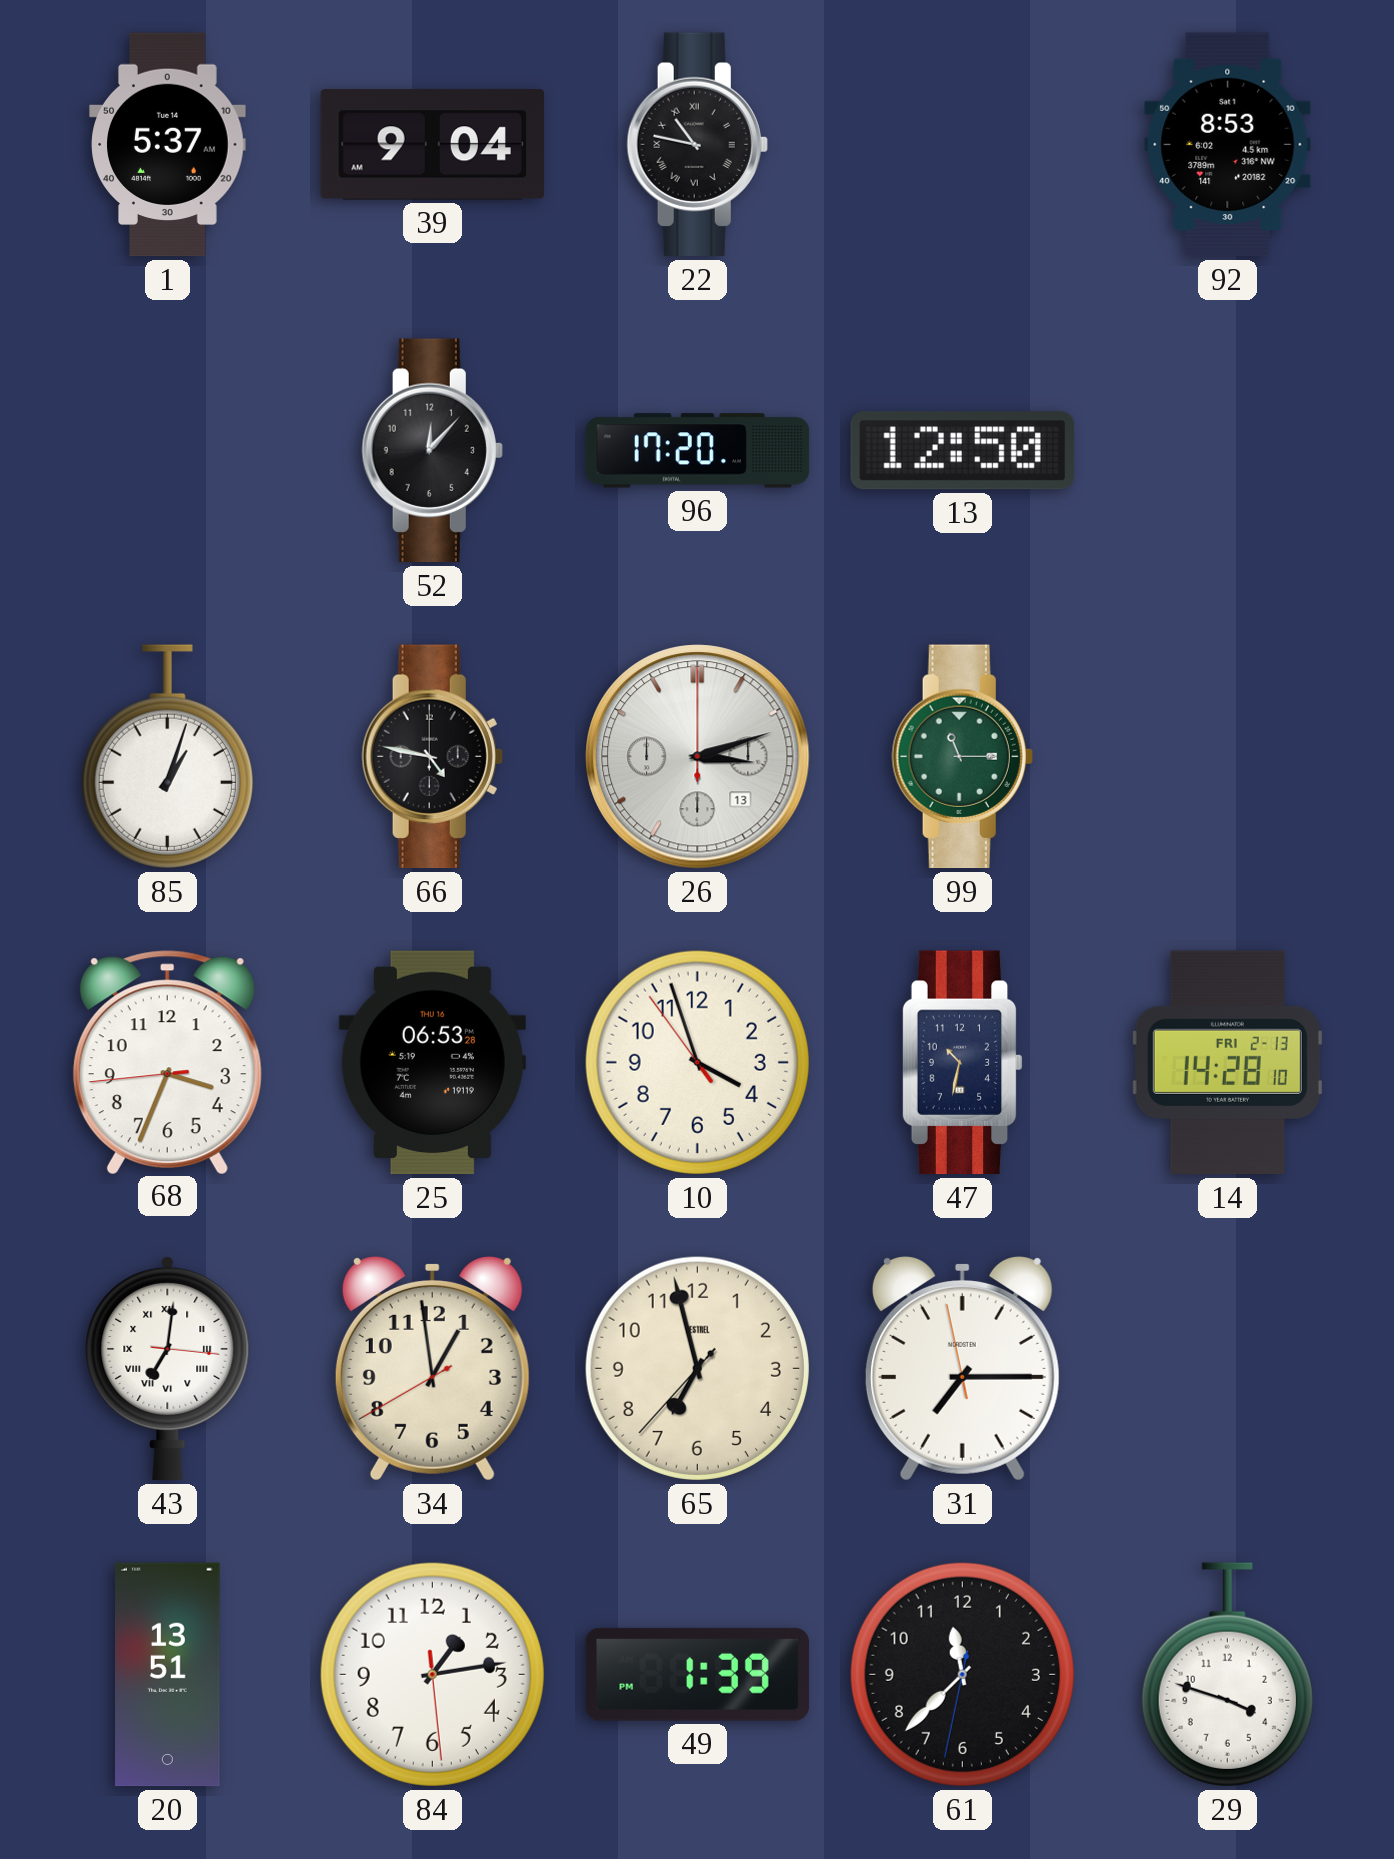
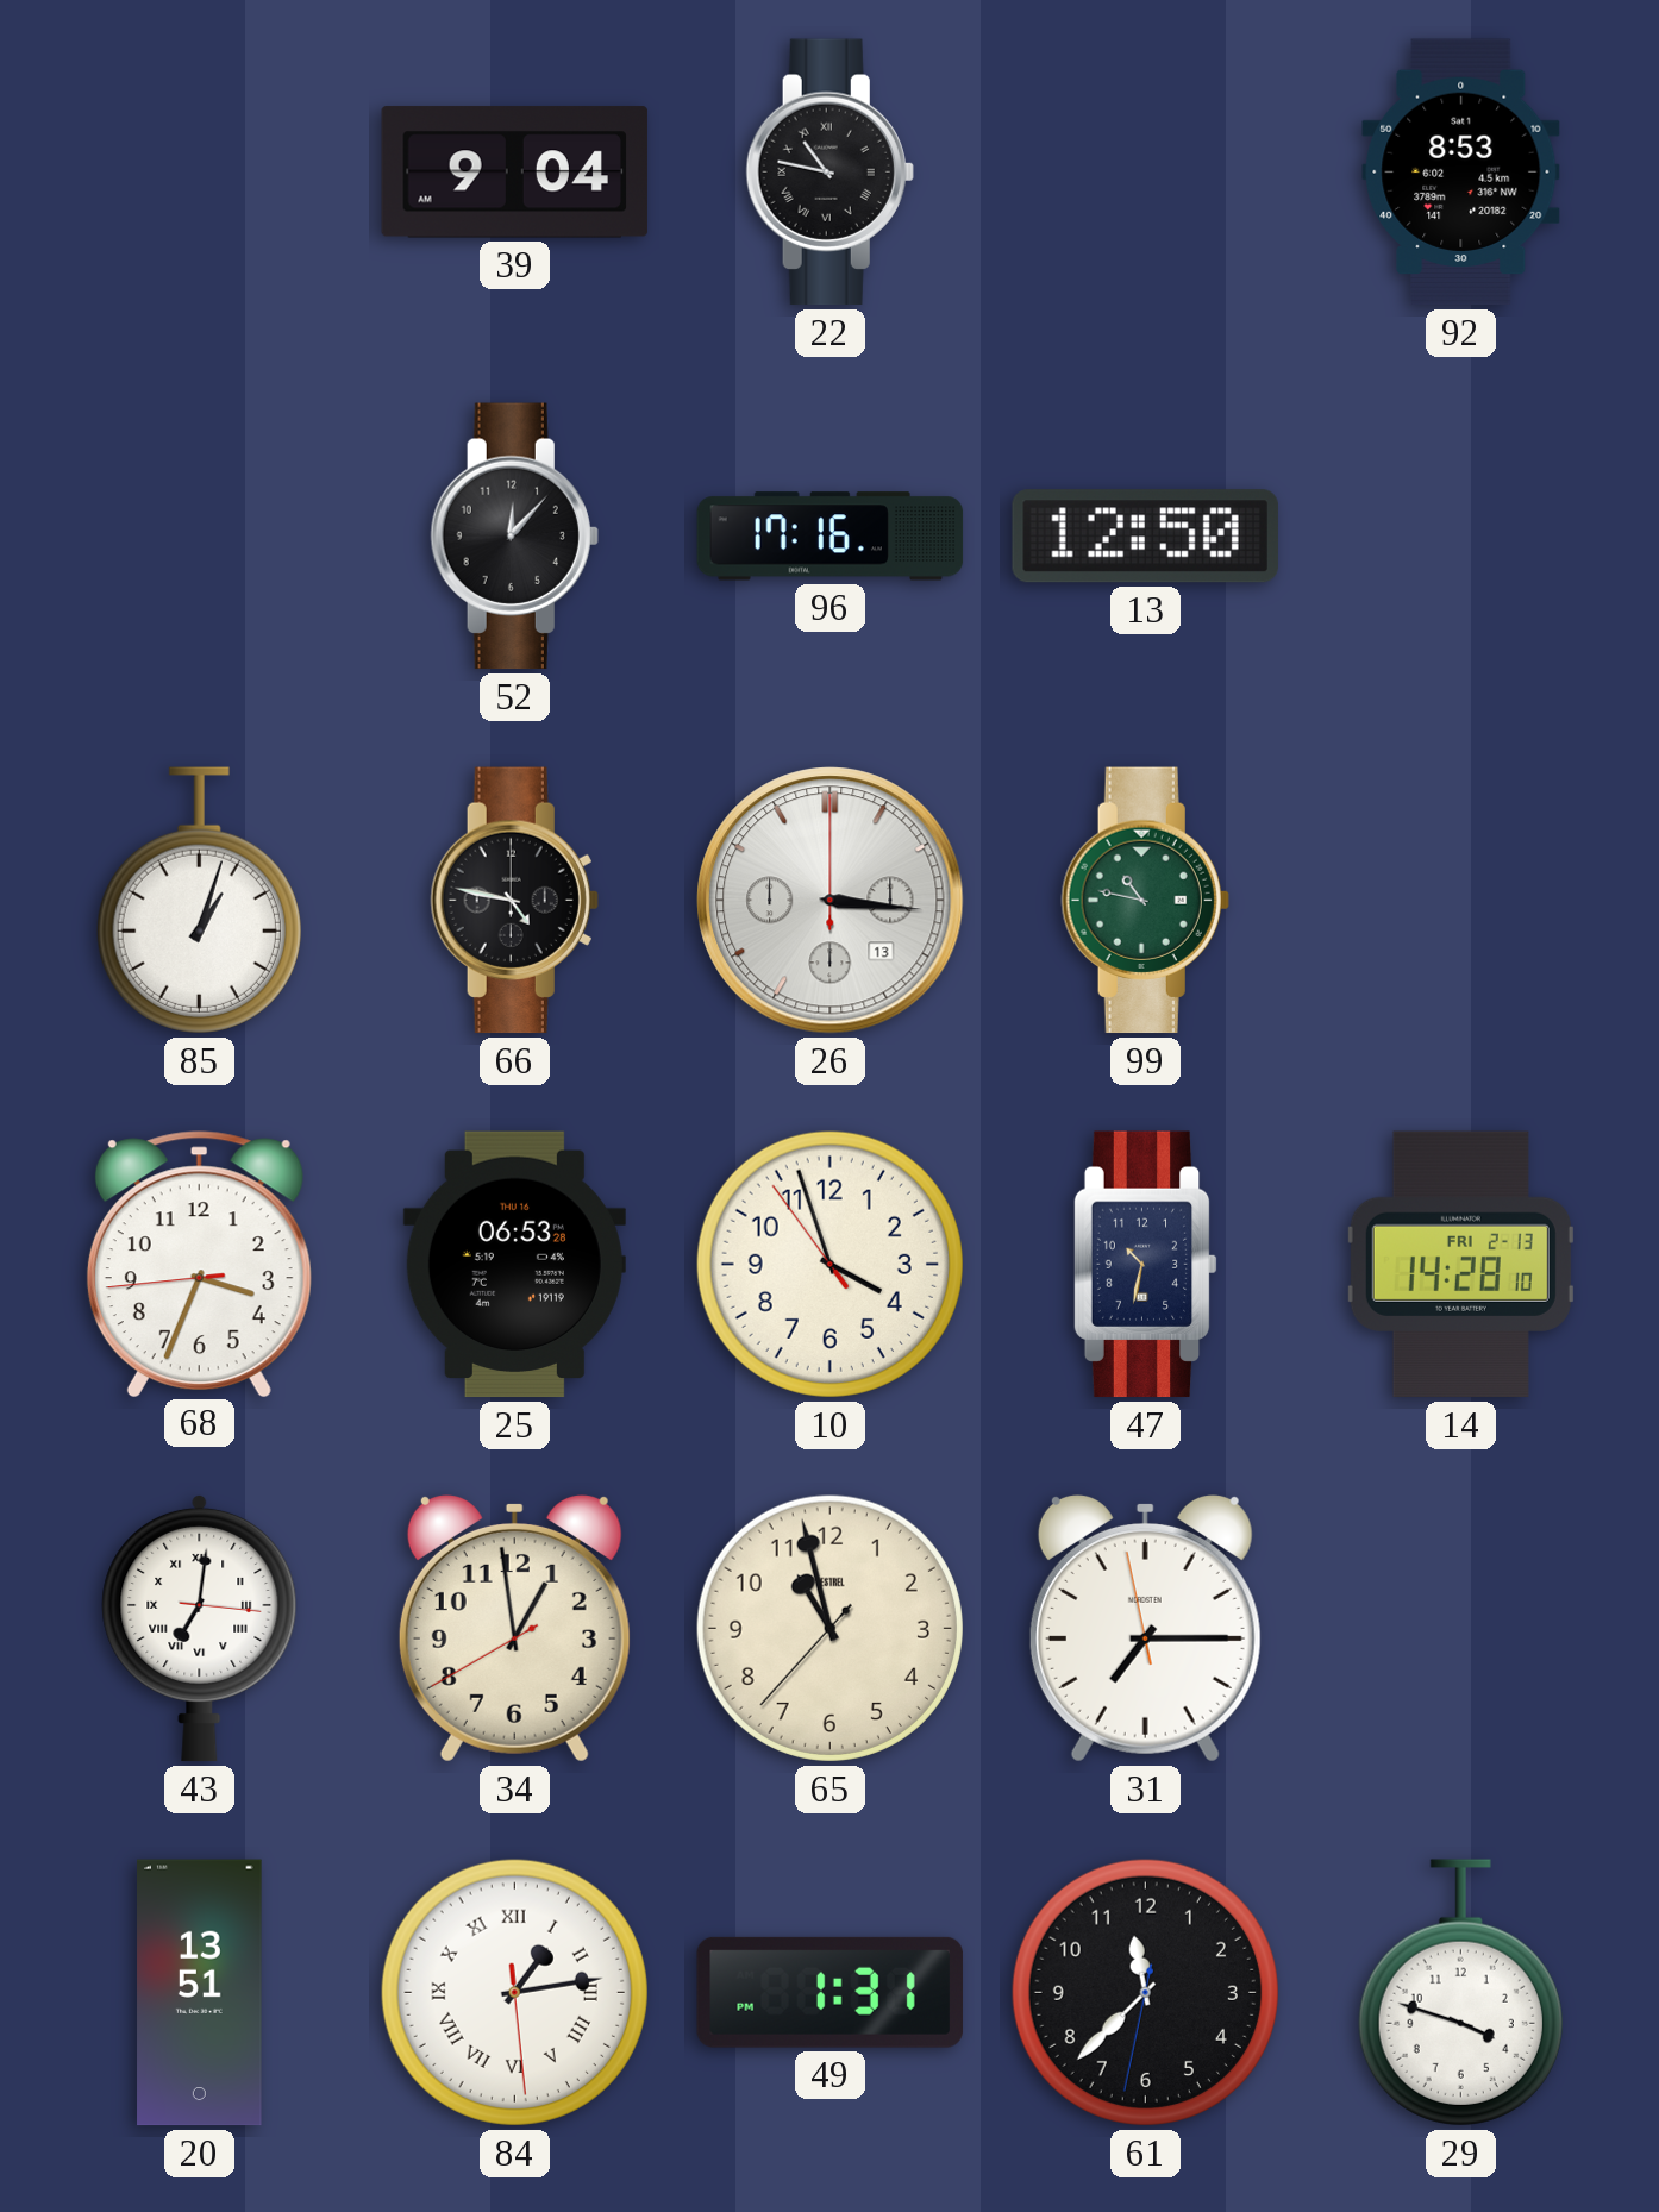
1: 5:37 -> none
96: 17:20 -> 17:16
26: 3:12 -> 3:16
99: 11:15 -> 10:47
65: 6:57 -> 10:57
84 numerals: Arabic -> Roman
49: 1:39 -> 1:31
